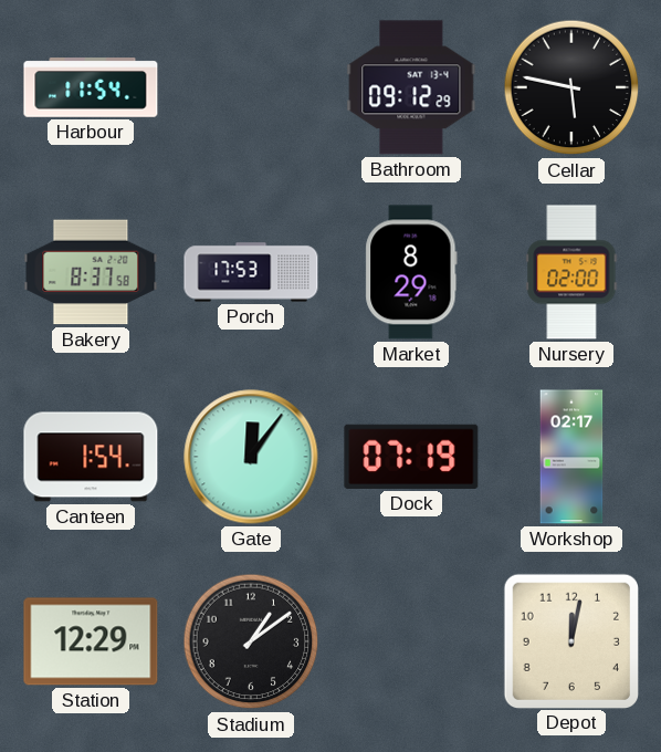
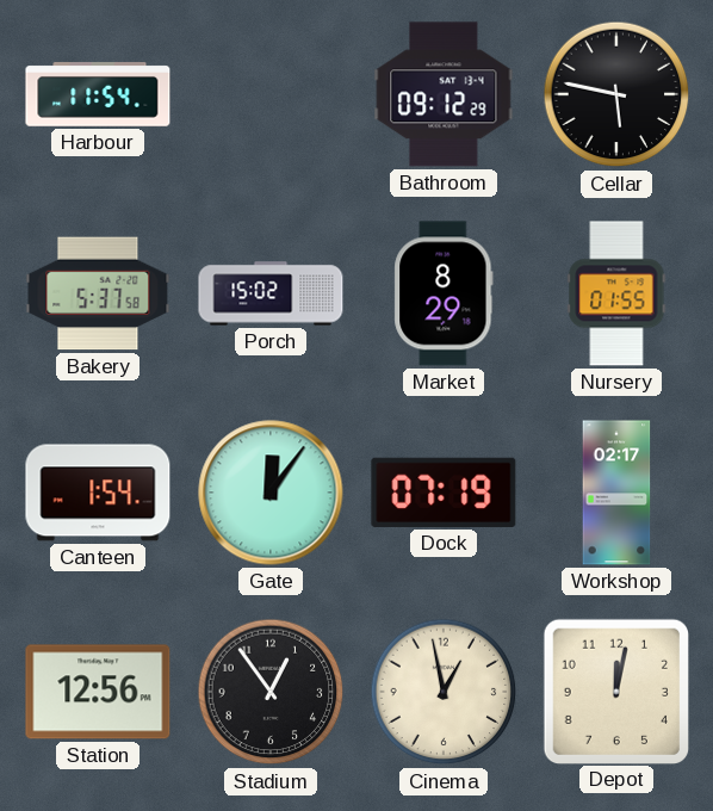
Bakery: 8:37 -> 5:37
Porch: 17:53 -> 15:02
Nursery: 02:00 -> 01:55
Station: 12:29 -> 12:56
Stadium: 1:09 -> 12:54
Cinema: none -> 12:58
